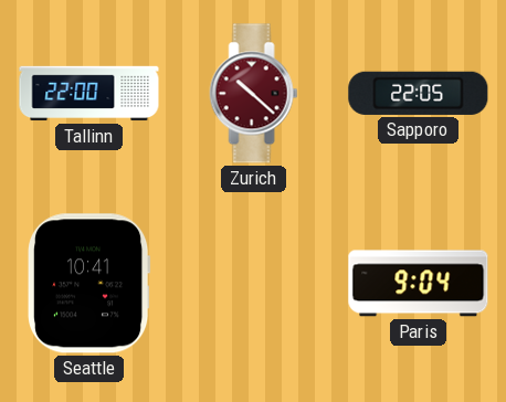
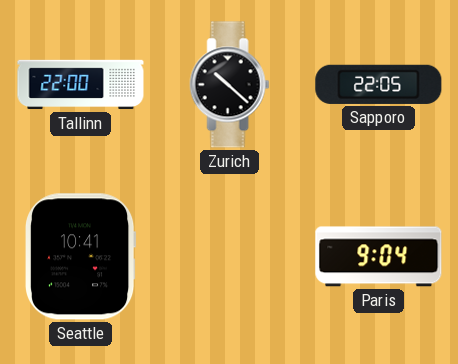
Zurich dial: burgundy -> black
